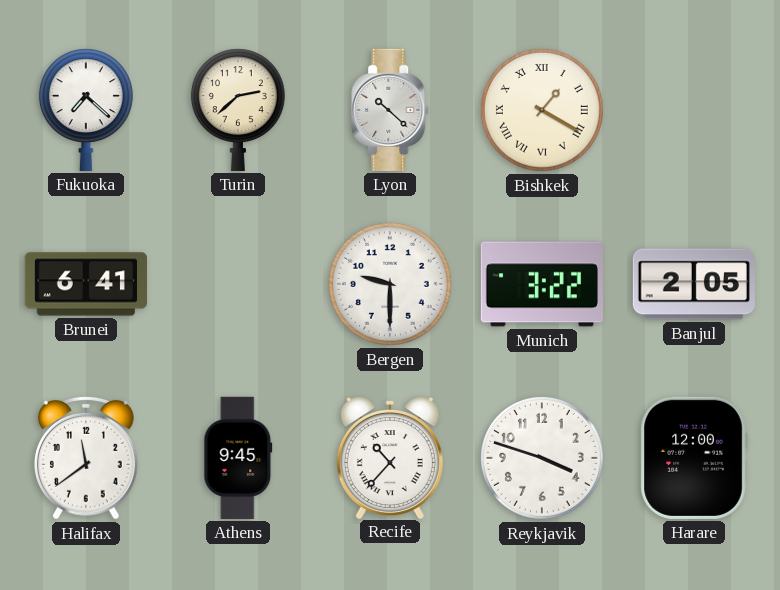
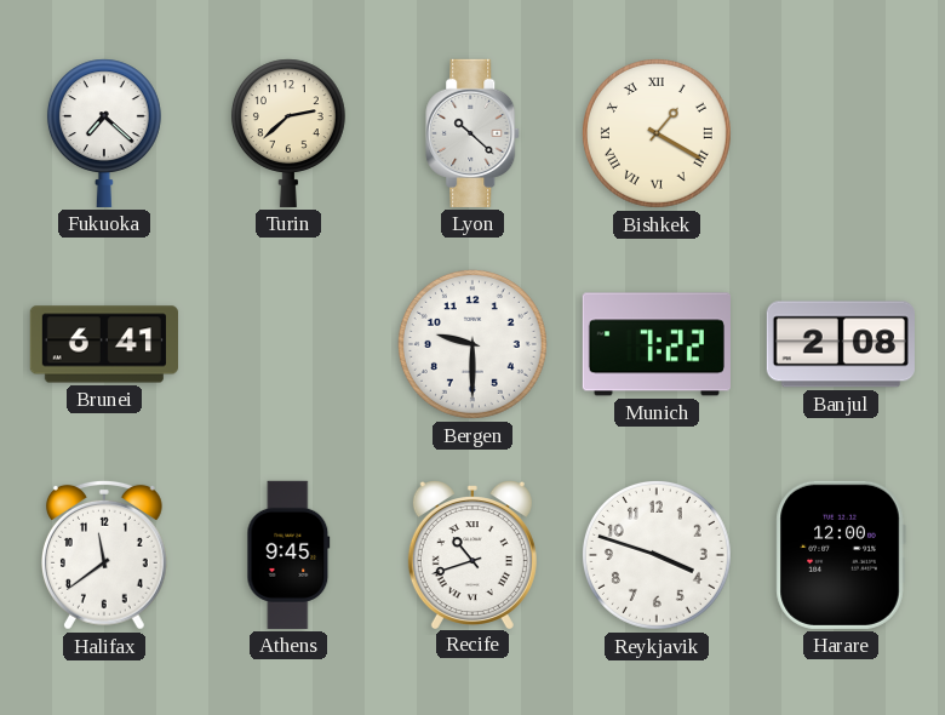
Munich: 3:22 -> 7:22
Banjul: 2:05 -> 2:08
Recife: 10:37 -> 10:42
